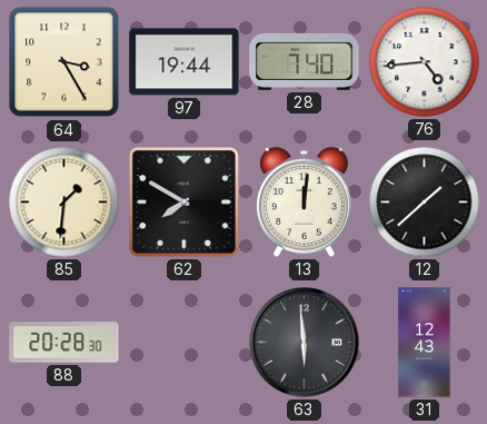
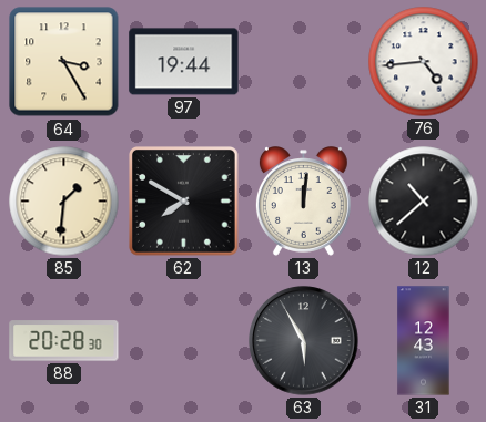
28: 7:40 -> none
12: 1:38 -> 10:38
63: 5:59 -> 5:55
